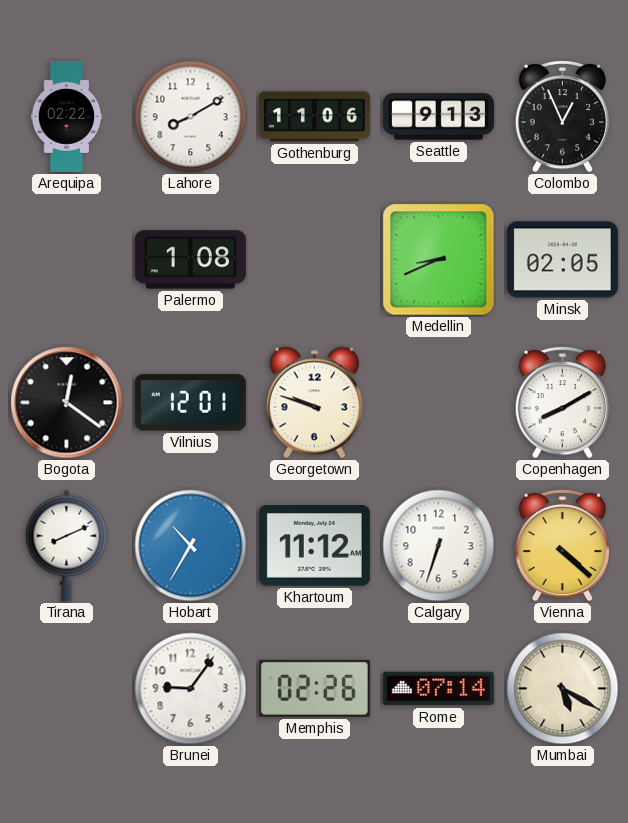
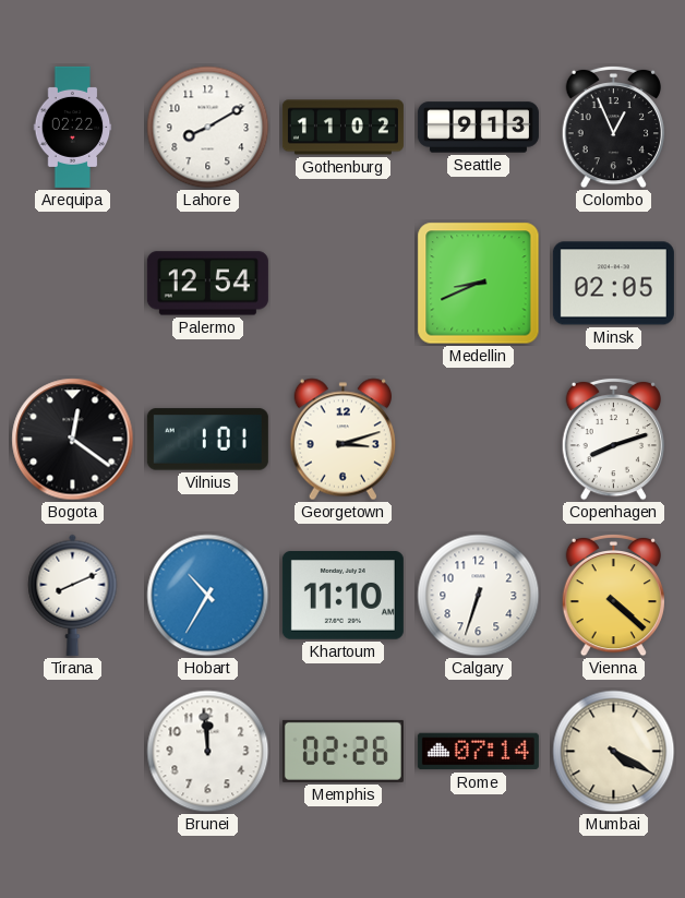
Gothenburg: 11:06 -> 11:02
Palermo: 1:08 -> 12:54
Vilnius: 12:01 -> 1:01
Georgetown: 9:48 -> 3:12
Copenhagen: 8:10 -> 8:12
Khartoum: 11:12 -> 11:10
Brunei: 9:06 -> 11:59
Mumbai: 5:20 -> 4:20
